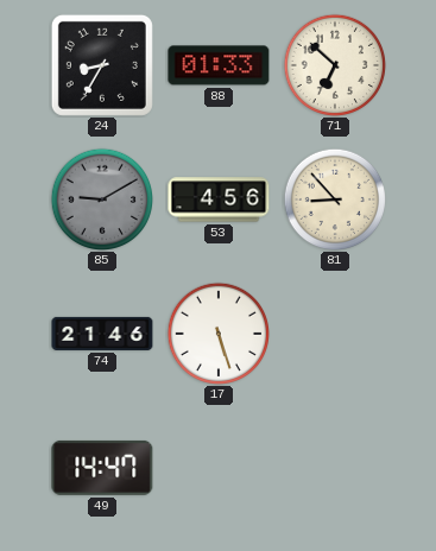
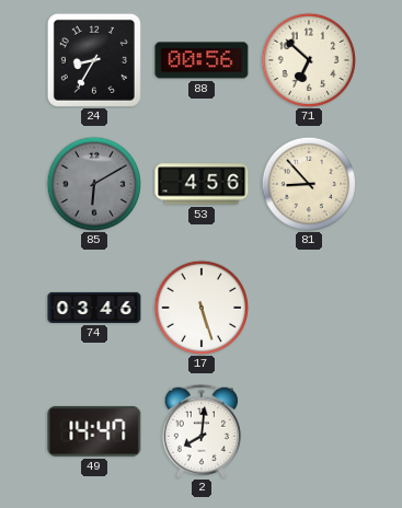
88: 01:33 -> 00:56
85: 9:10 -> 6:10
74: 21:46 -> 03:46
2: none -> 8:01
